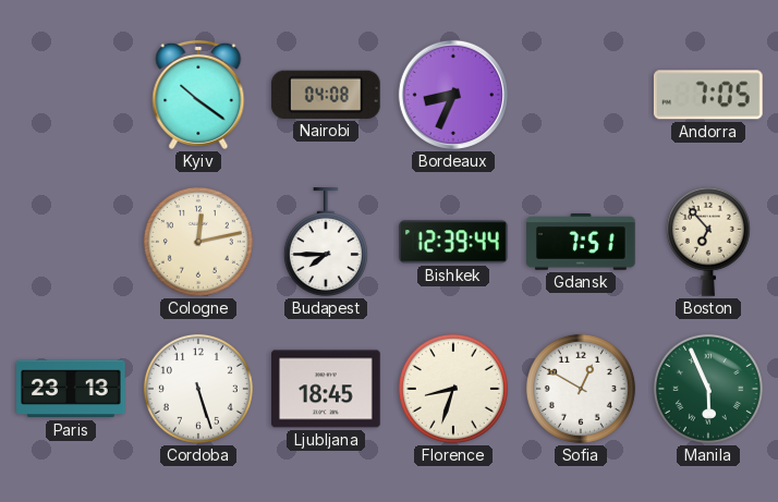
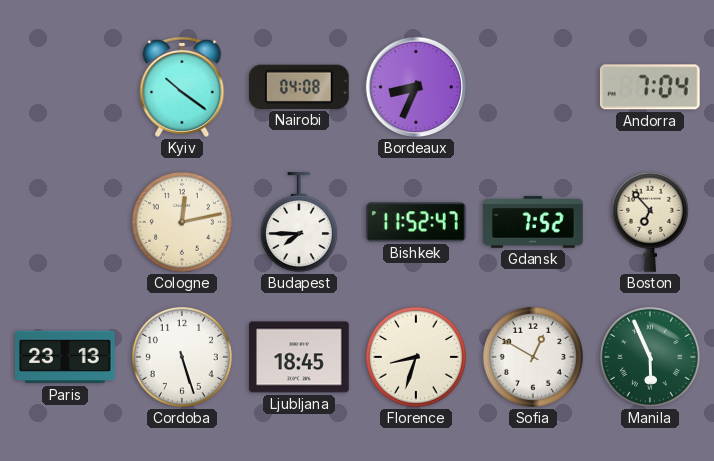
Andorra: 7:05 -> 7:04
Bishkek: 12:39 -> 11:52
Gdansk: 7:51 -> 7:52
